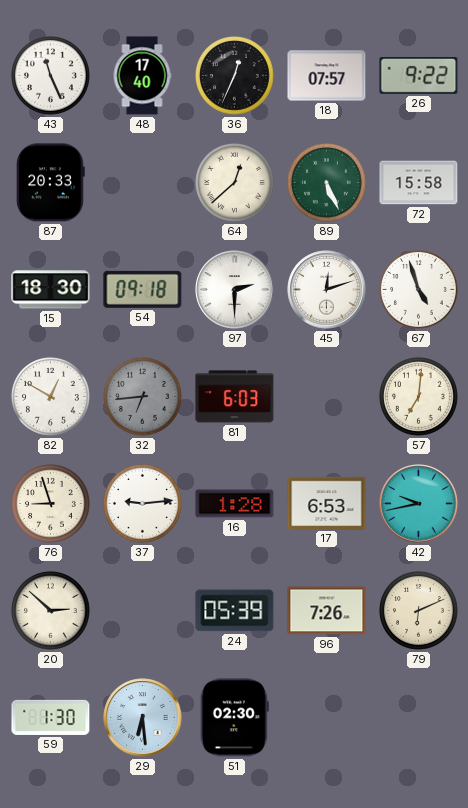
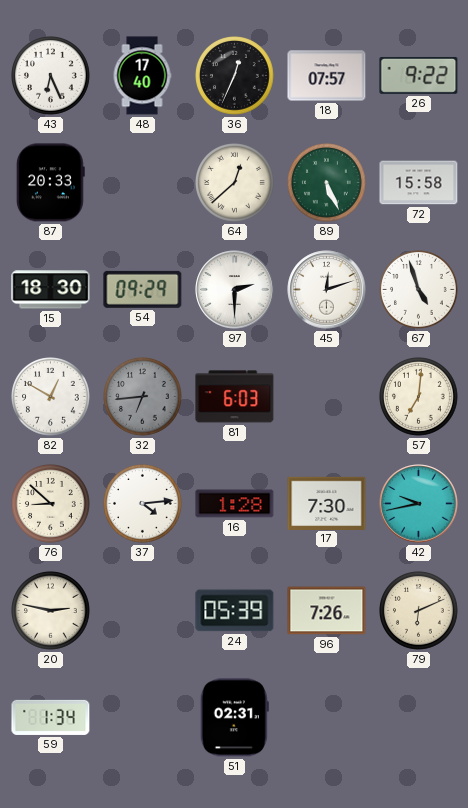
43: 11:26 -> 6:26
54: 09:18 -> 09:29
76: 8:57 -> 8:52
37: 9:14 -> 4:14
17: 6:53 -> 7:30
20: 2:52 -> 2:47
59: 1:30 -> 1:34
29: 6:29 -> none
51: 02:30 -> 02:31
